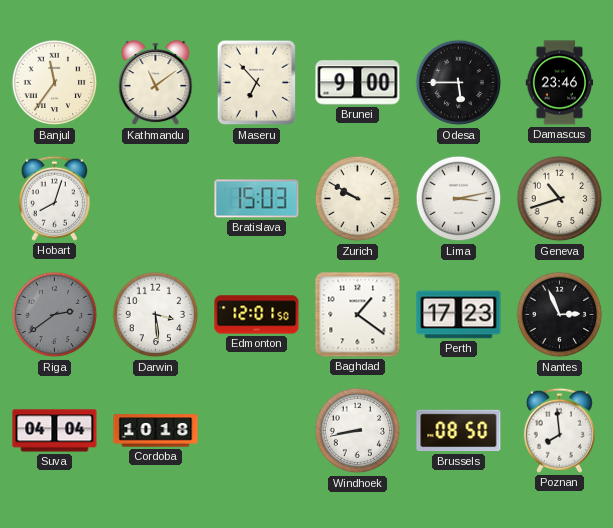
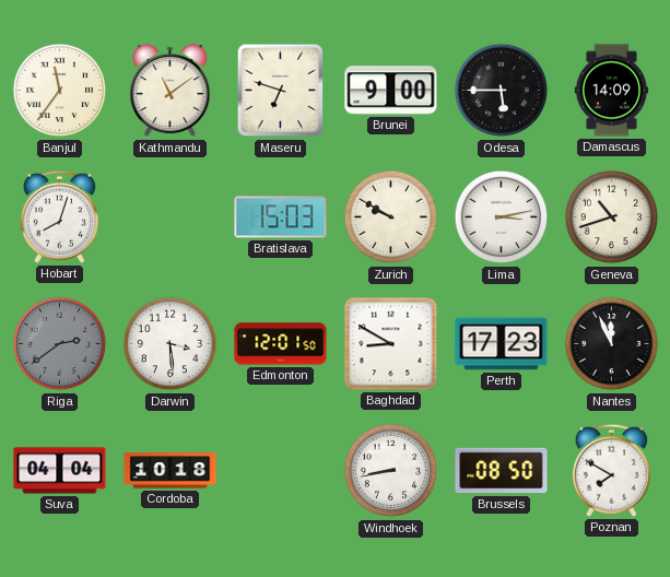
Maseru: 6:53 -> 6:48
Damascus: 23:46 -> 14:09
Baghdad: 1:21 -> 8:50
Nantes: 2:56 -> 11:56
Poznan: 7:59 -> 7:50
